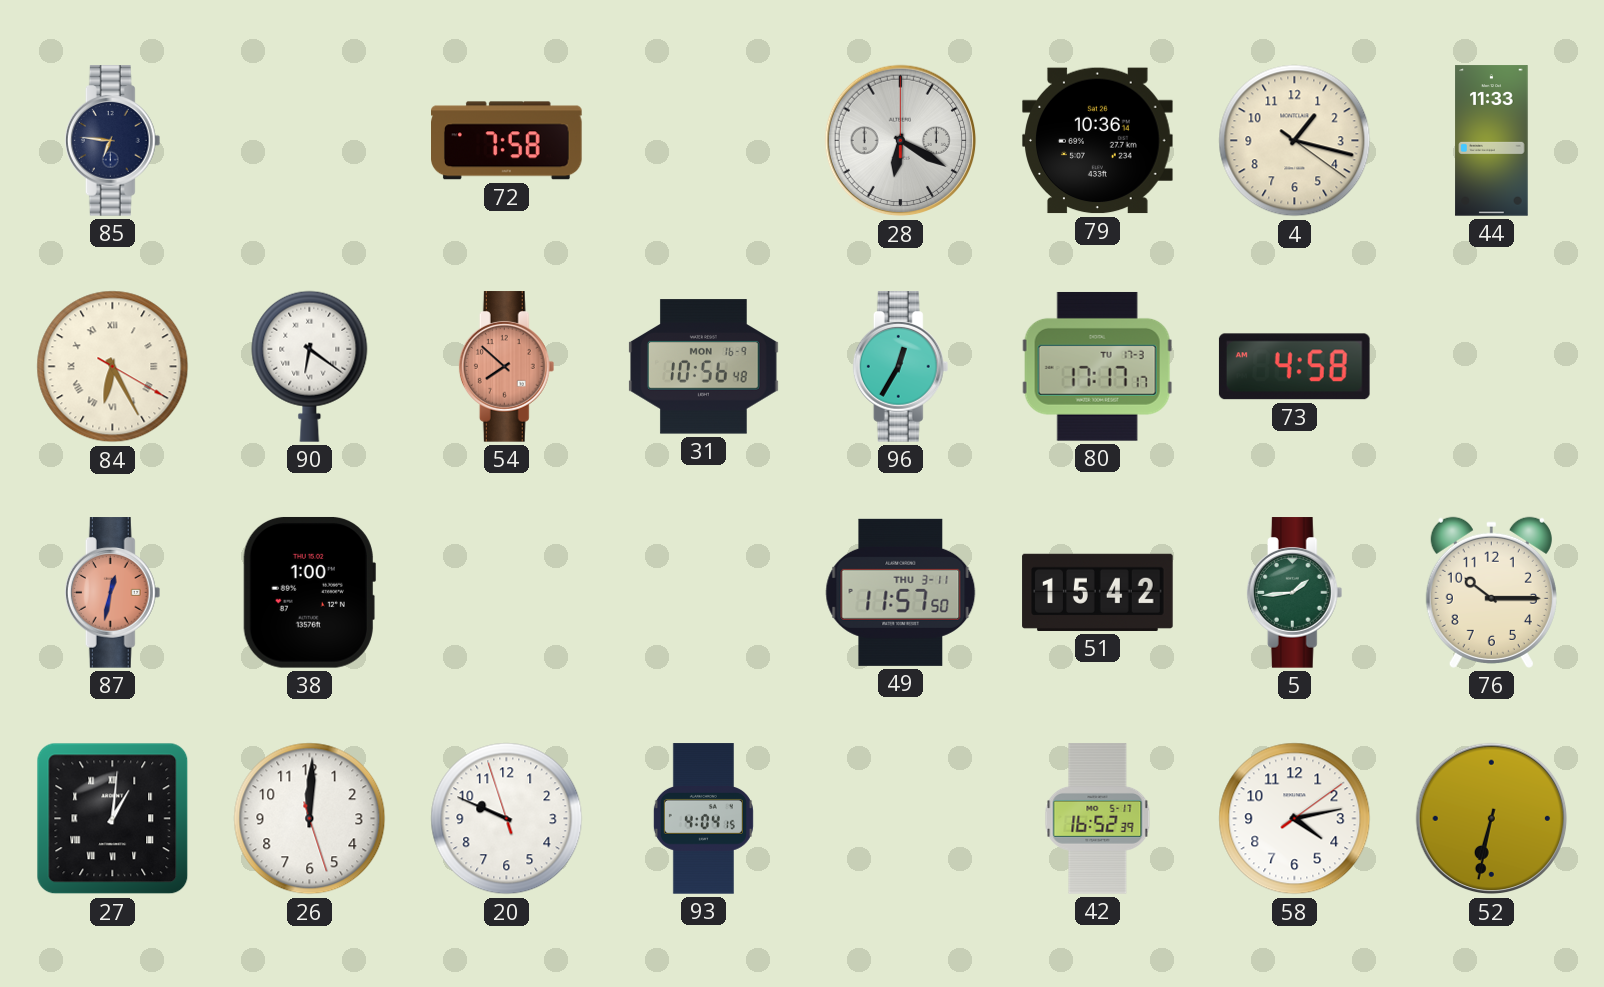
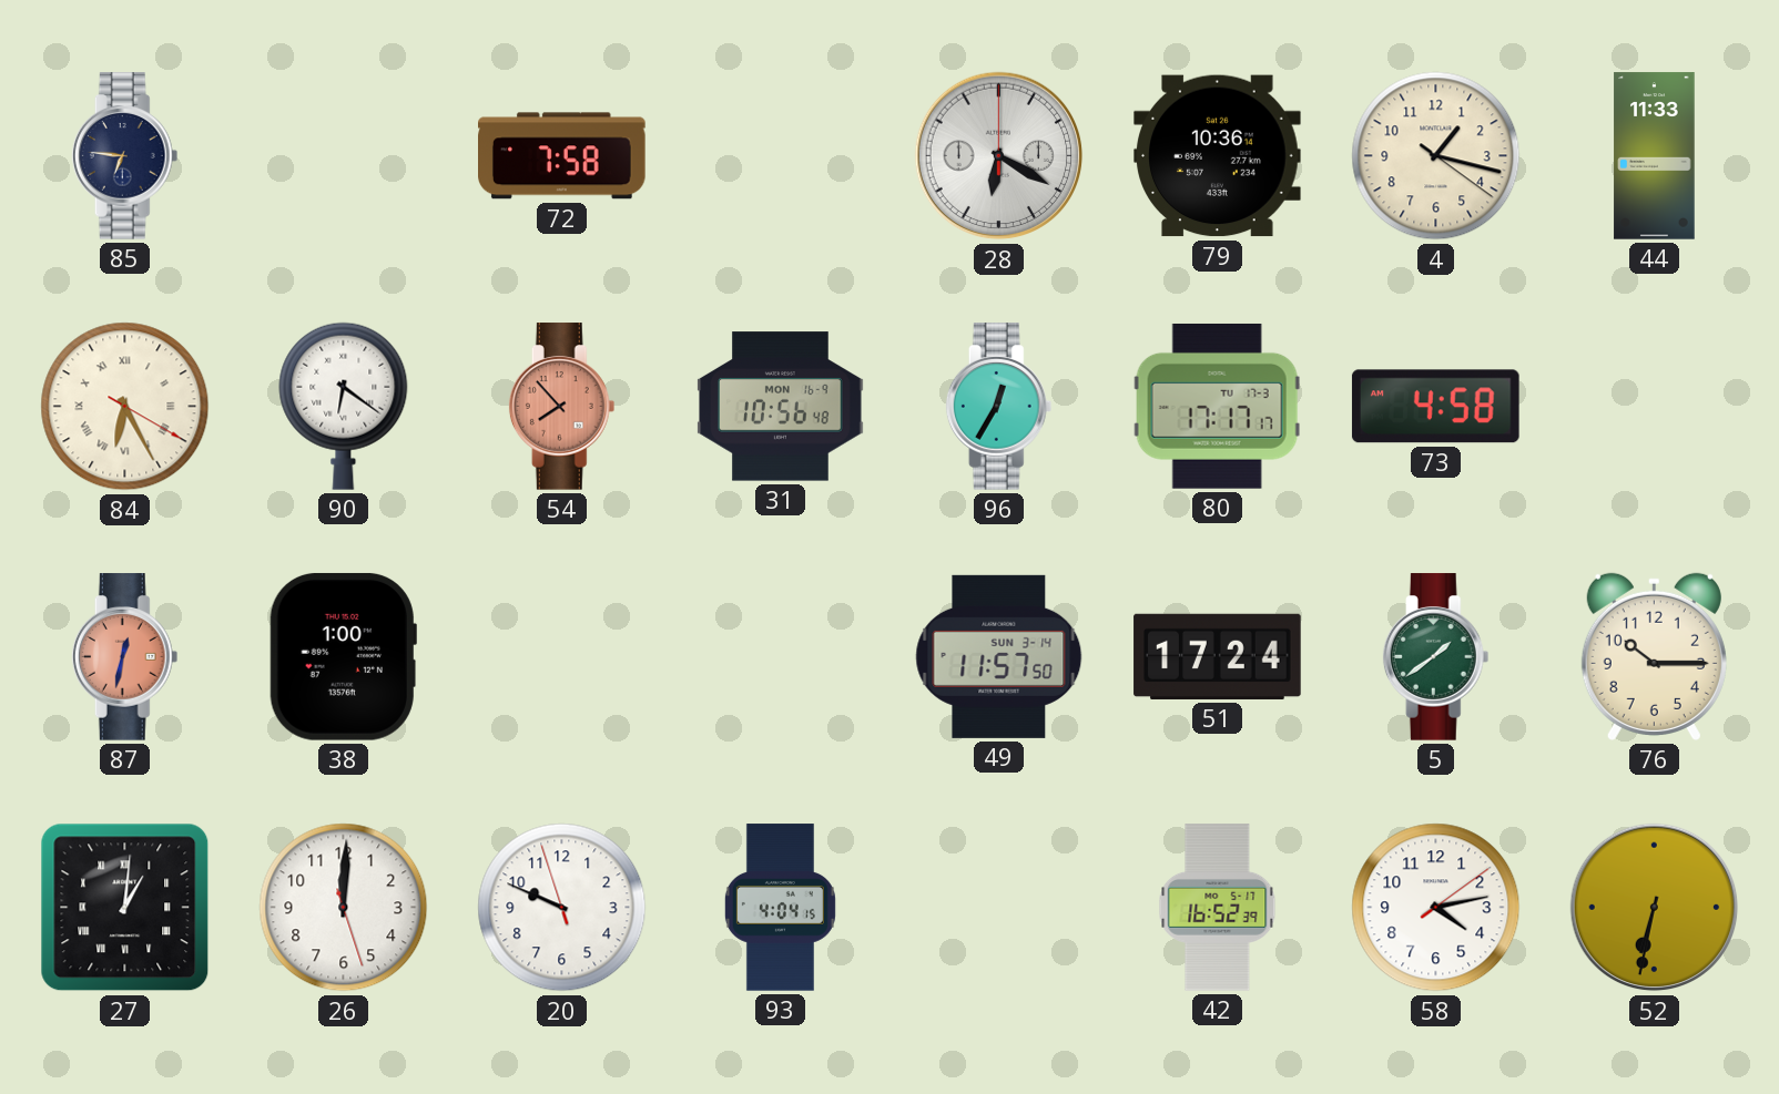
54: 7:52 -> 7:53
49 date: THU 3-11 -> SUN 3-14
51: 15:42 -> 17:24
5: 1:44 -> 1:39
